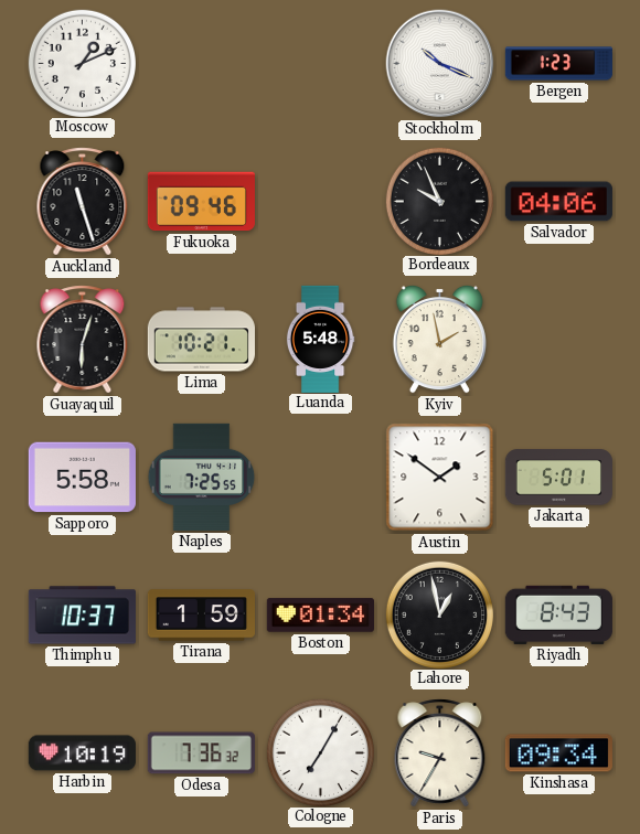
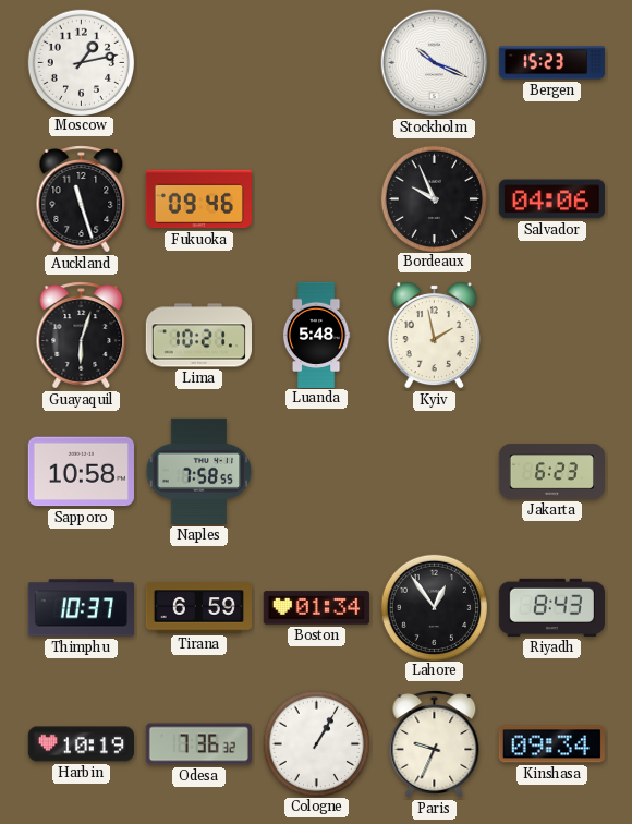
Moscow: 1:11 -> 1:13
Bergen: 1:23 -> 15:23
Sapporo: 5:58 -> 10:58
Naples: 7:25 -> 7:58
Austin: 1:51 -> none
Jakarta: 5:01 -> 6:23
Tirana: 1:59 -> 6:59
Lahore: 12:58 -> 12:54
Cologne: 7:05 -> 1:05
Paris: 9:35 -> 9:34
